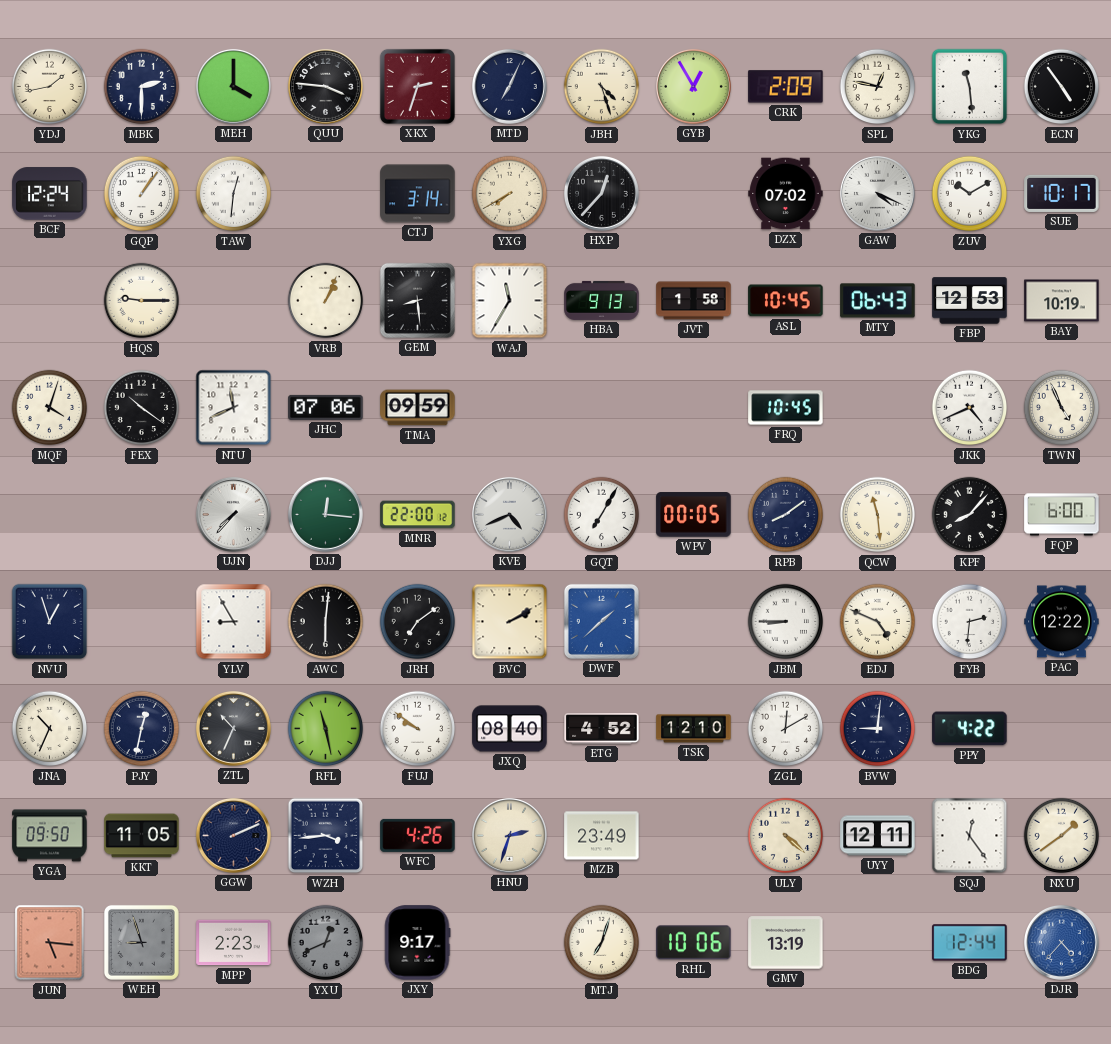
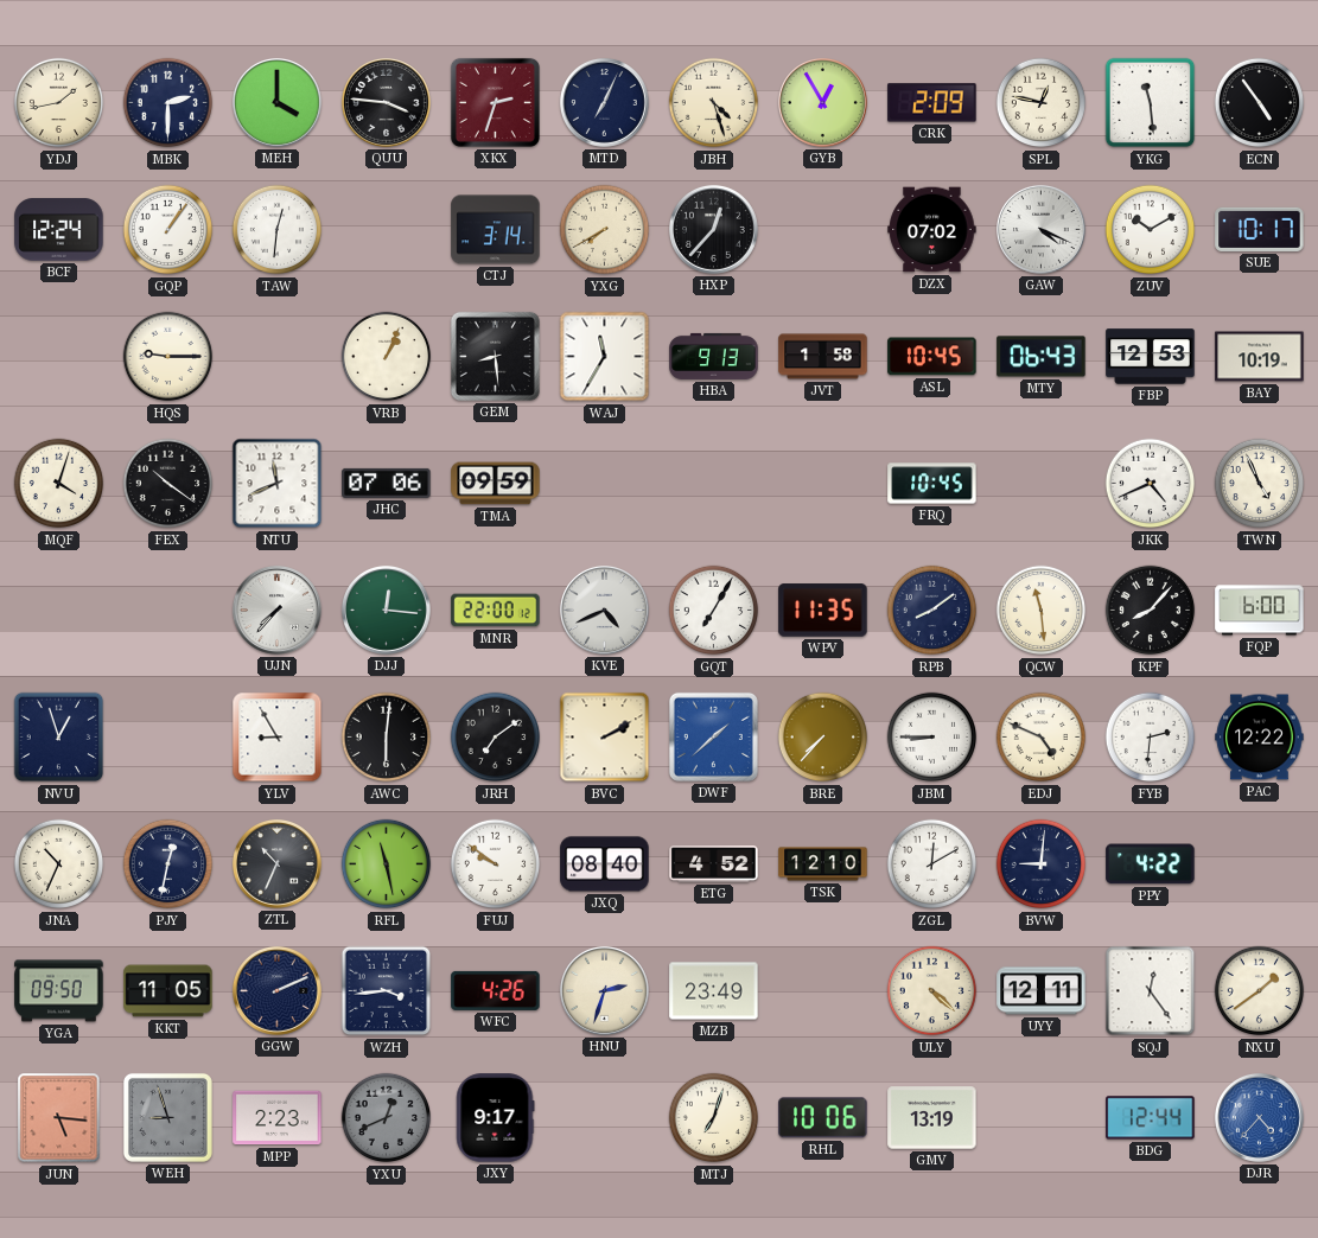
WPV: 00:05 -> 11:35
BRE: none -> 7:37
